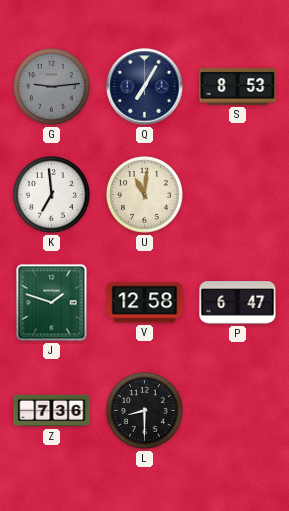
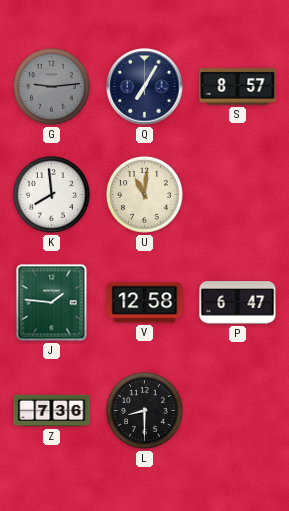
S: 8:53 -> 8:57
K: 6:59 -> 7:59
J: 1:48 -> 1:46
